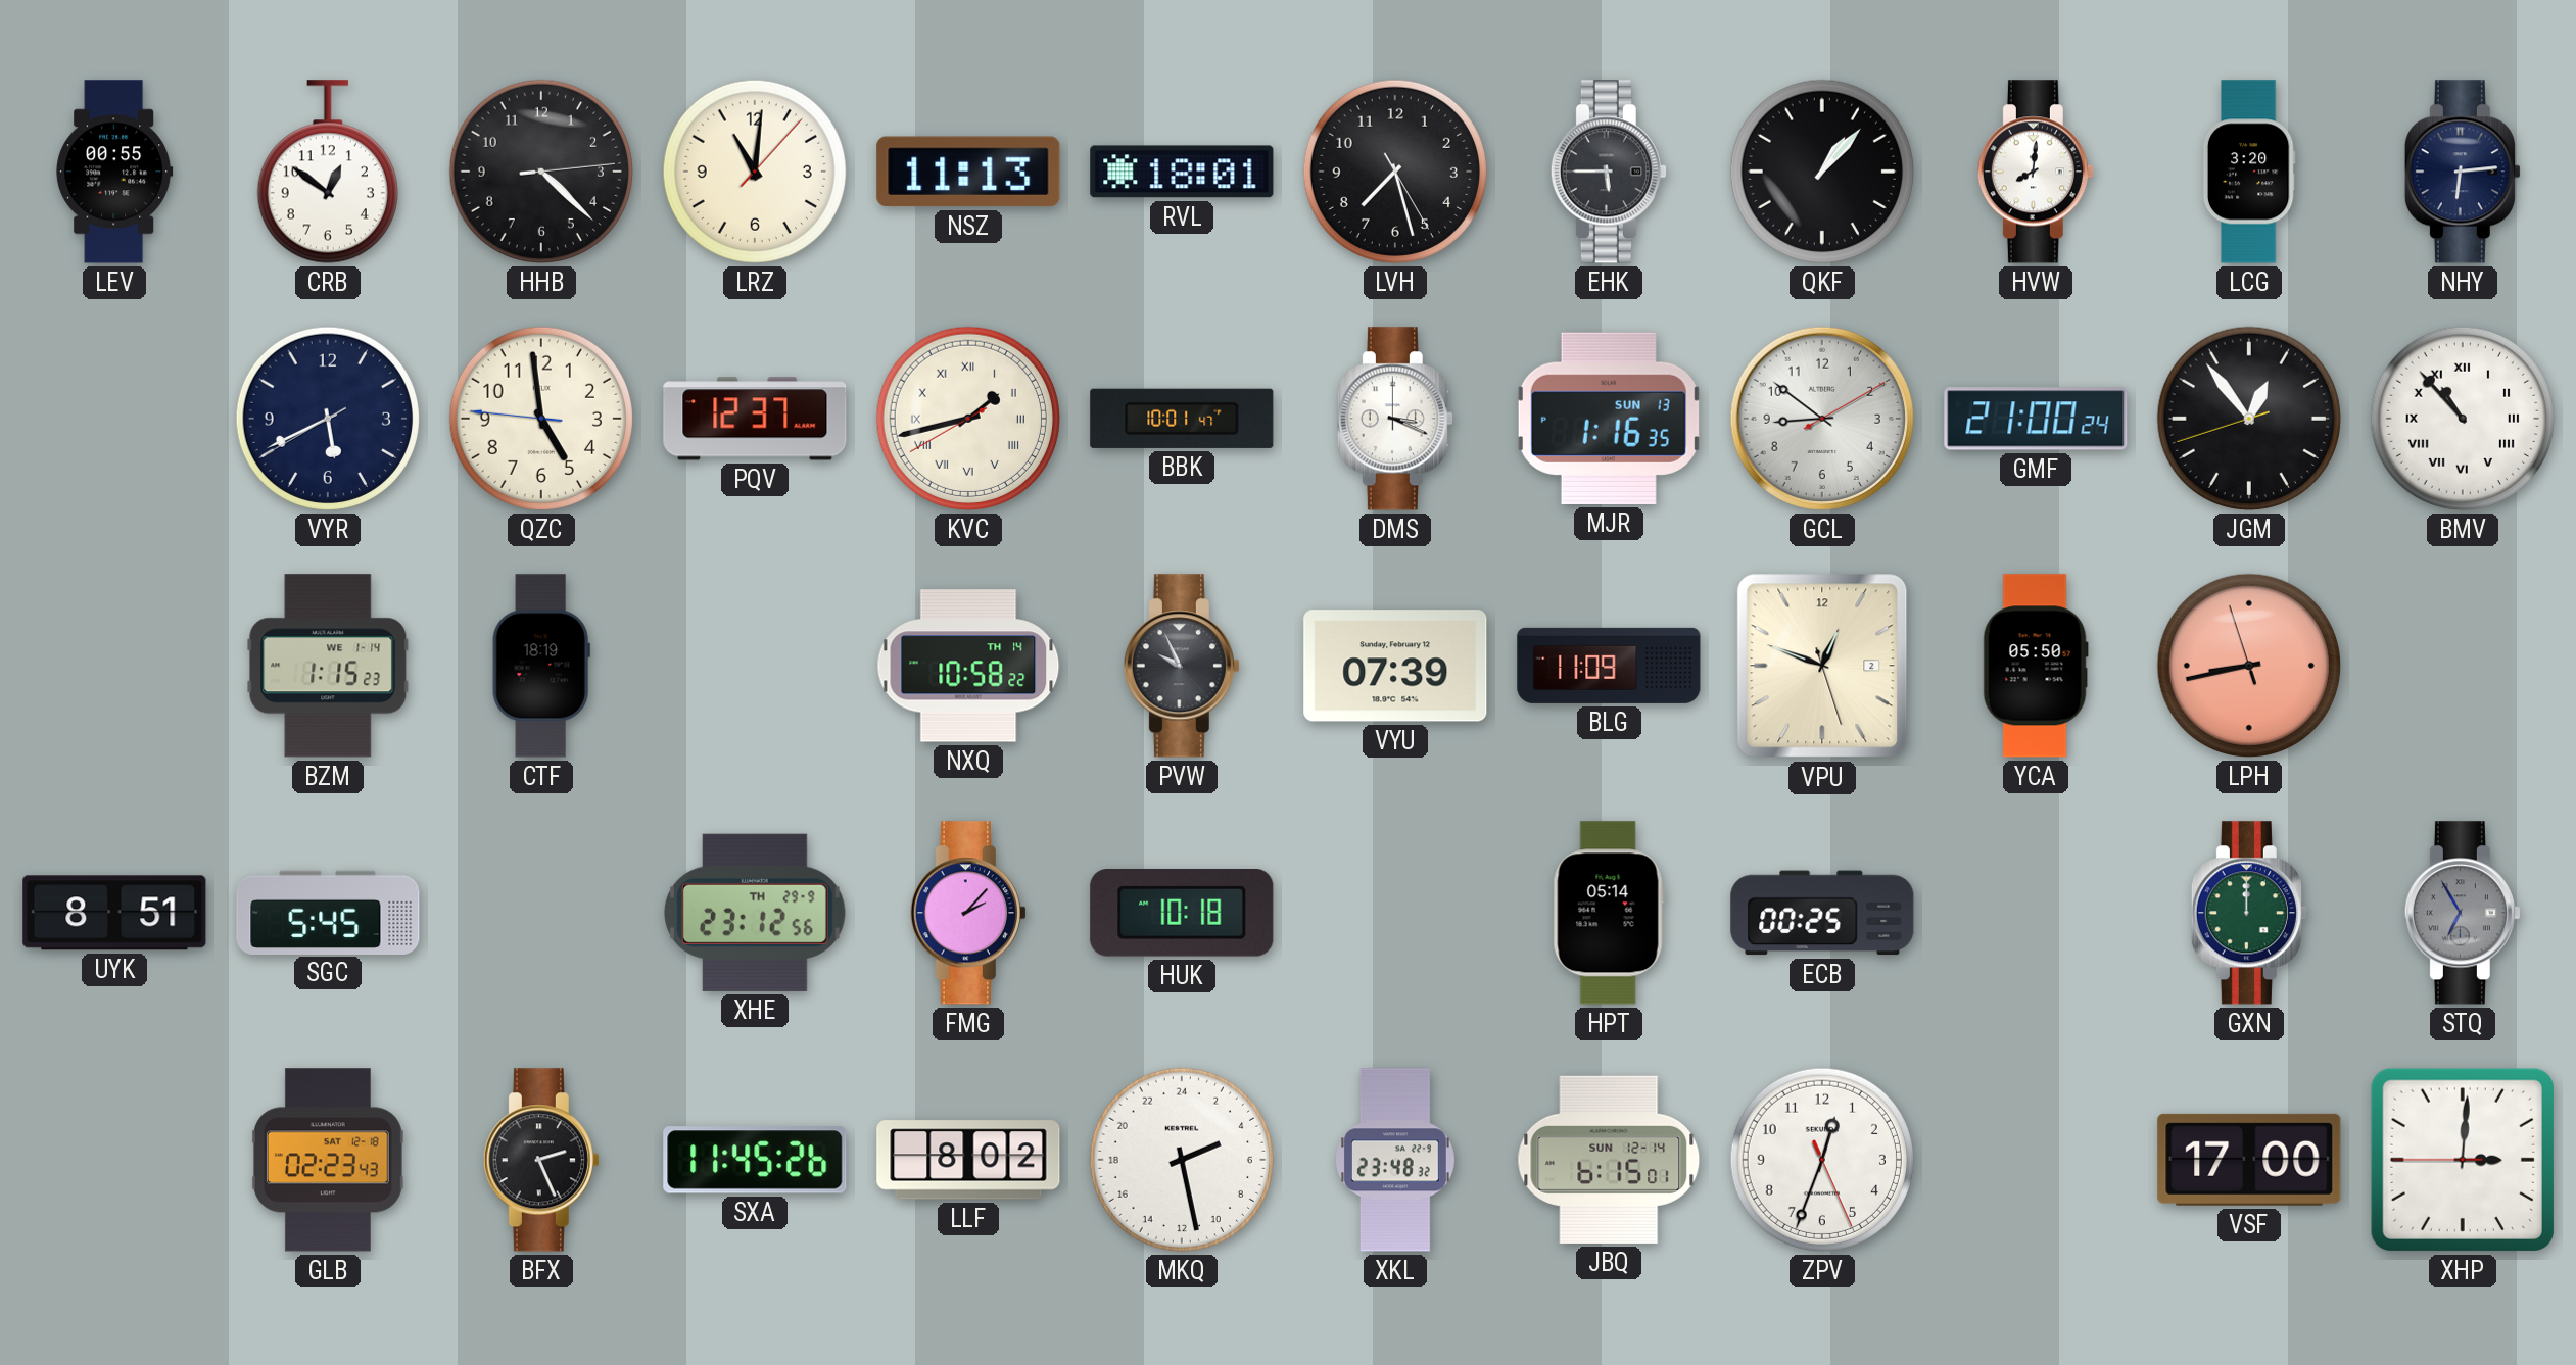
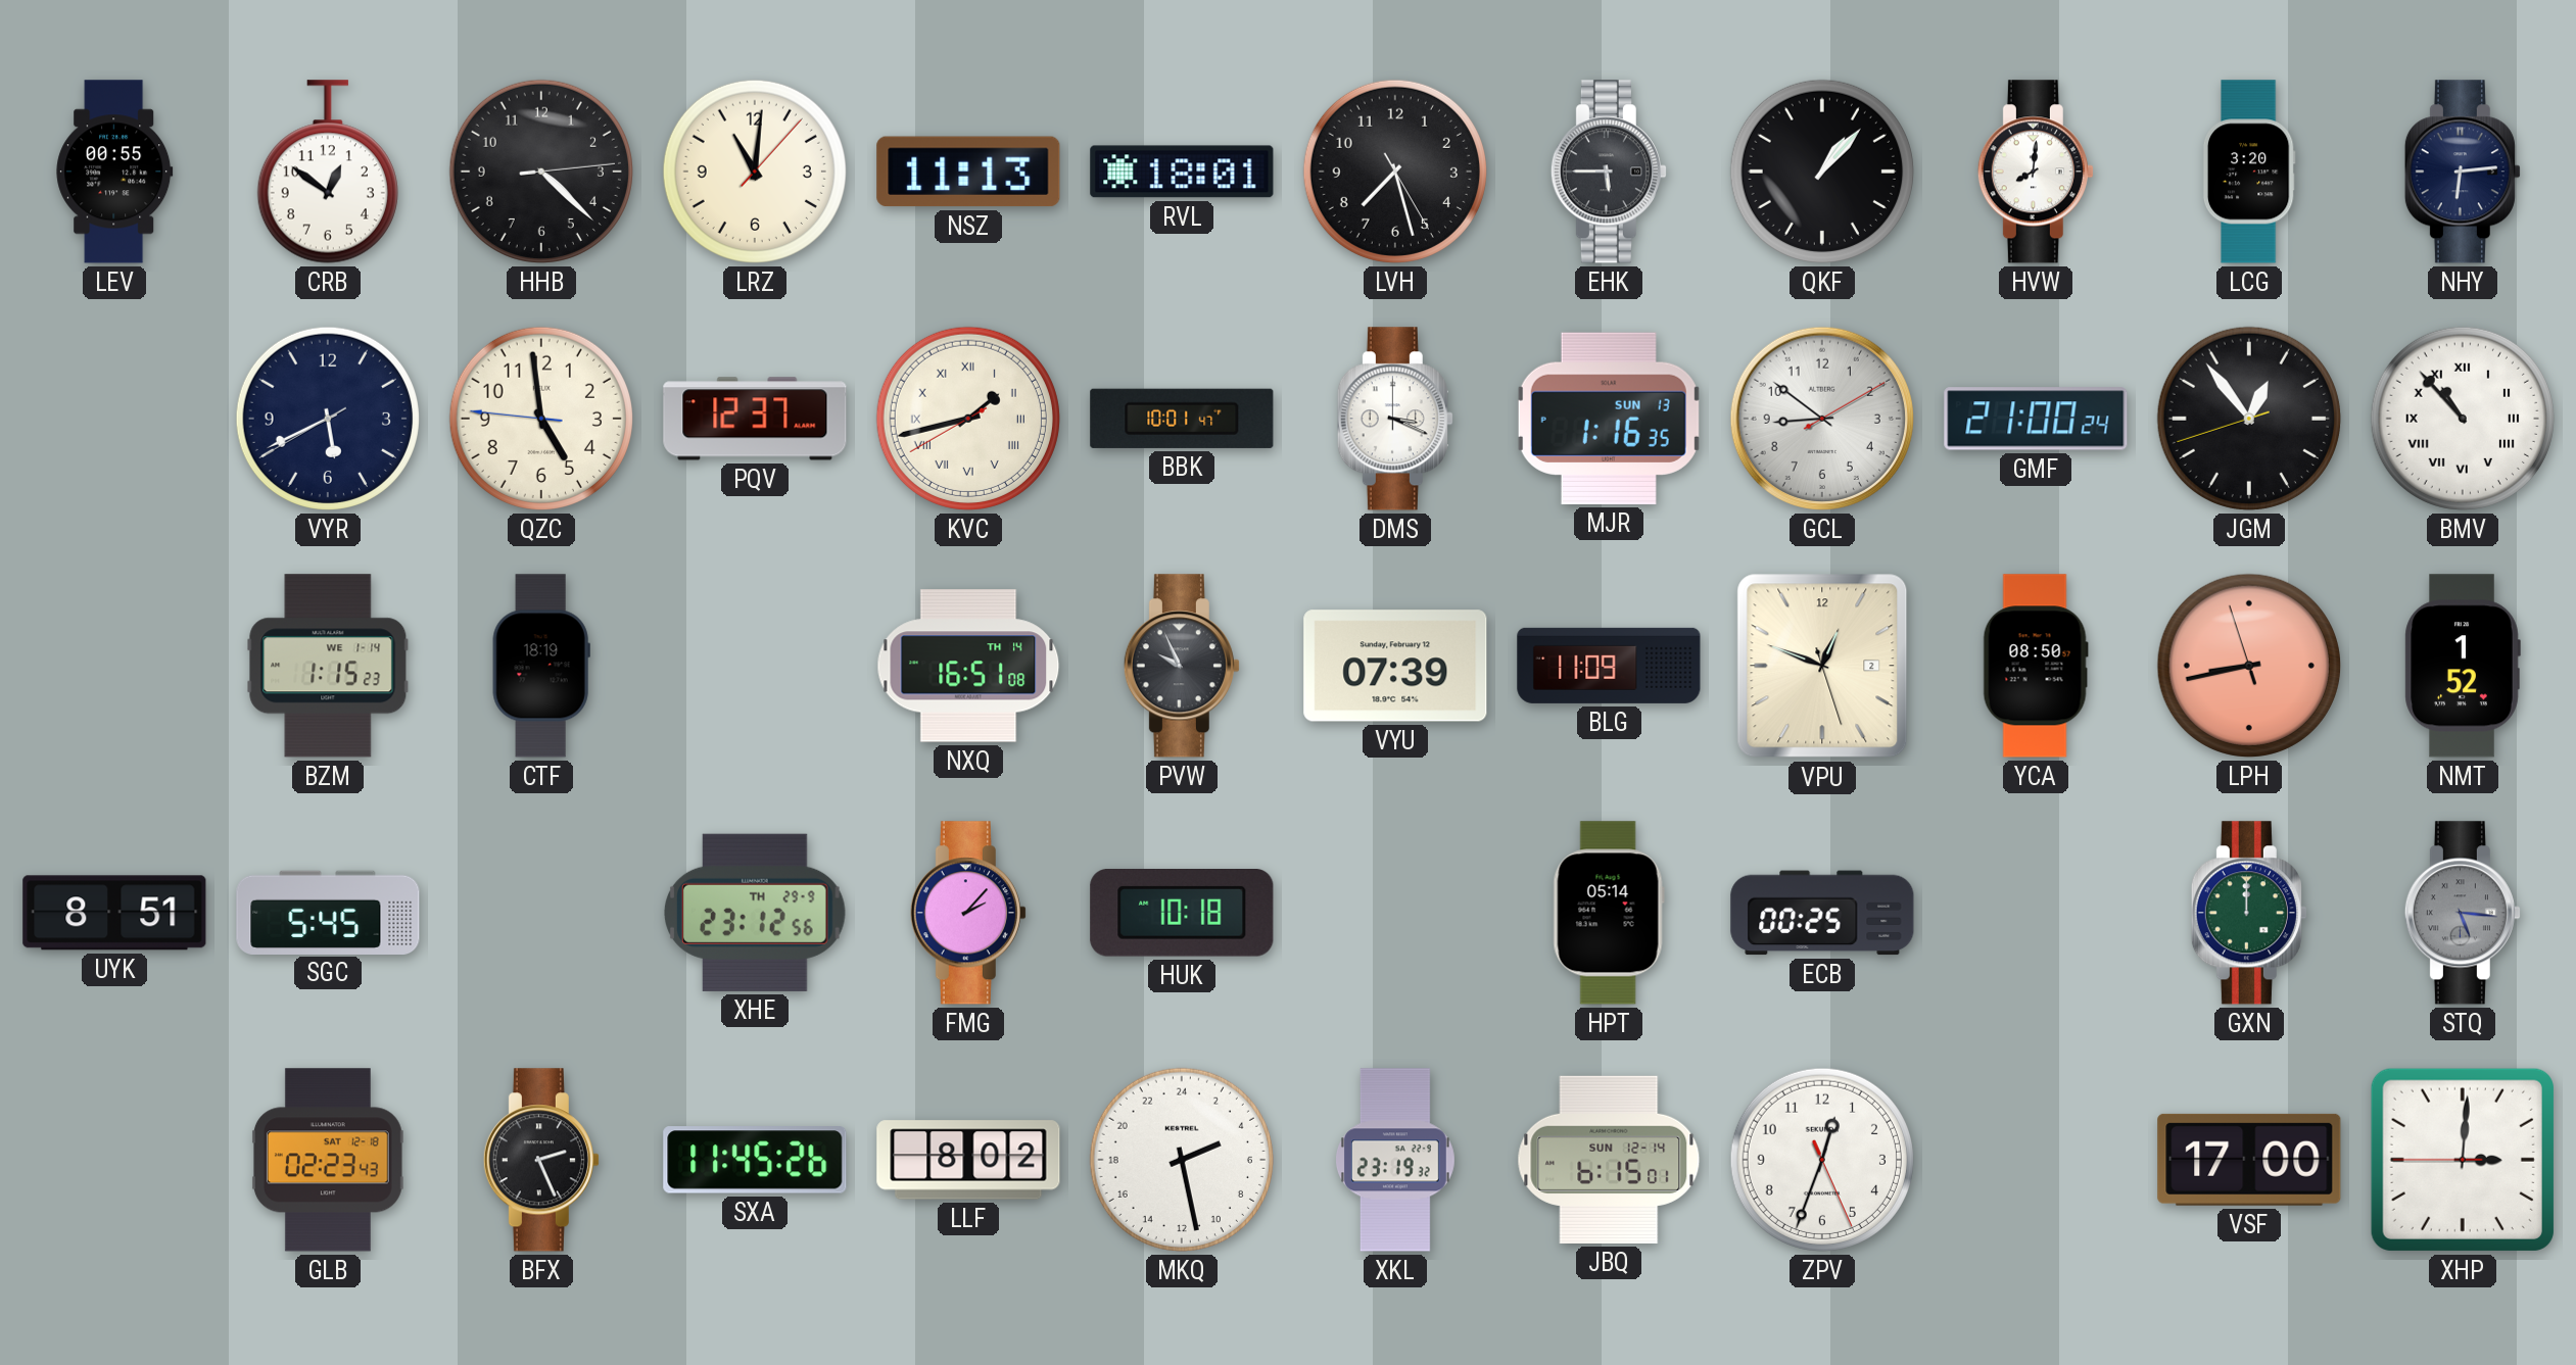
NXQ: 10:58 -> 16:51
YCA: 05:50 -> 08:50
NMT: none -> 1:52
STQ: 6:55 -> 5:16
XKL: 23:48 -> 23:19
